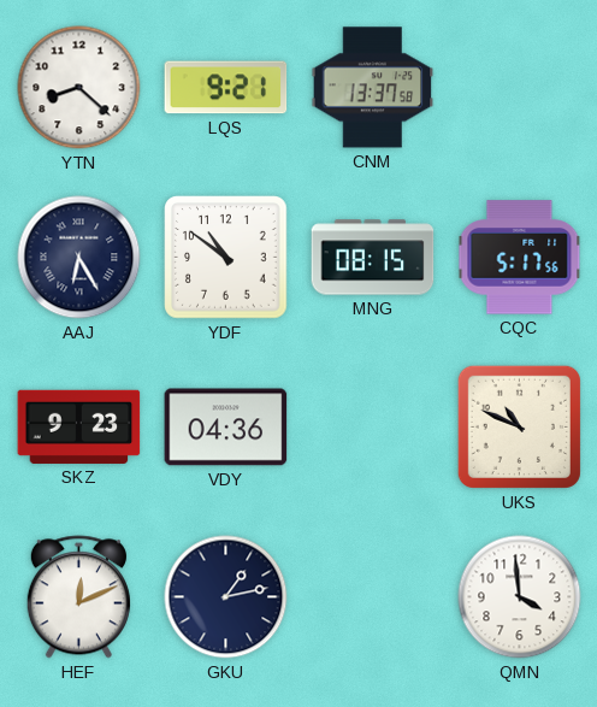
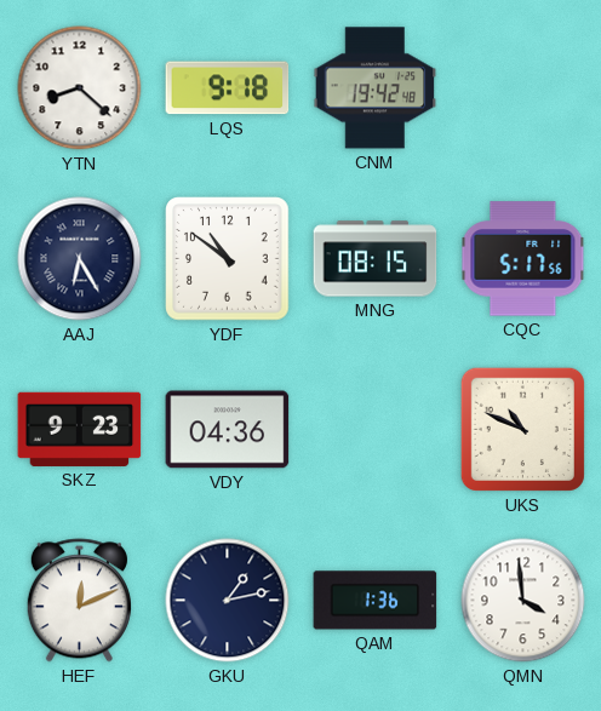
LQS: 9:21 -> 9:18
CNM: 13:37 -> 19:42
QAM: none -> 1:36
